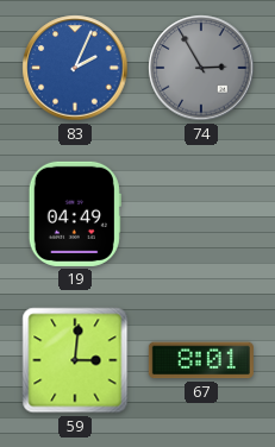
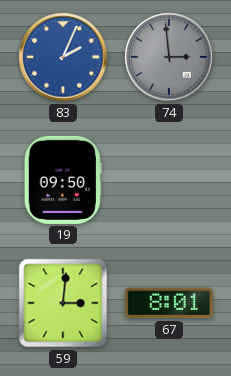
74: 2:55 -> 2:59
19: 04:49 -> 09:50
